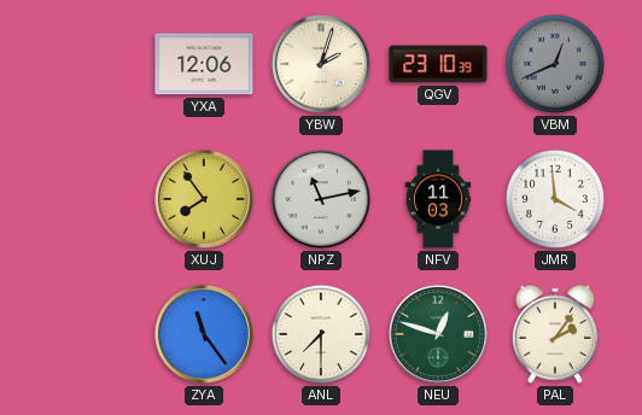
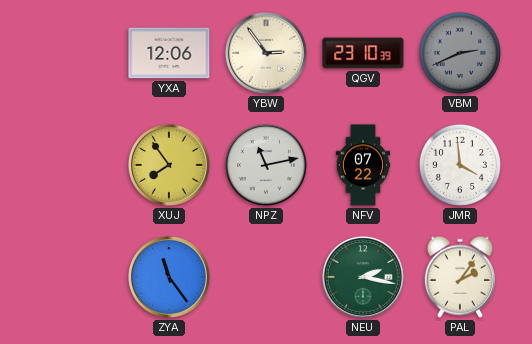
YBW: 2:03 -> 2:54
VBM: 12:41 -> 2:41
NFV: 11:03 -> 07:22
ANL: 7:30 -> none
NEU: 12:48 -> 2:17
